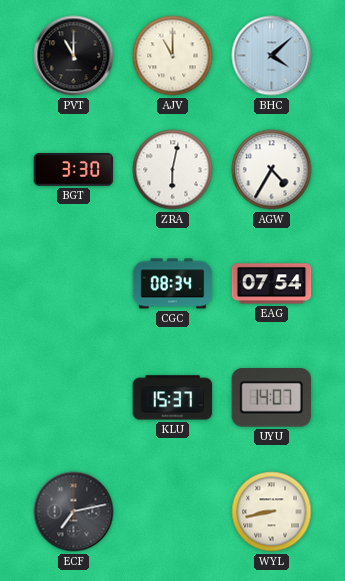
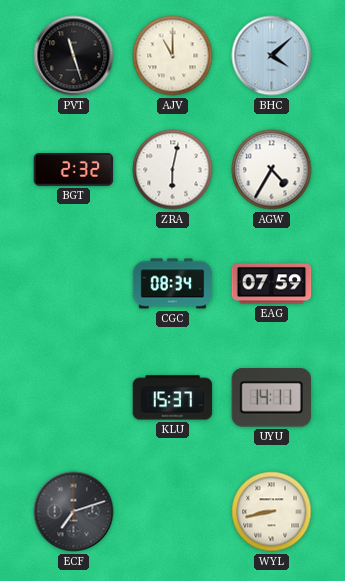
PVT: 11:00 -> 11:27
BGT: 3:30 -> 2:32
EAG: 07:54 -> 07:59
UYU: 14:07 -> 14:11
ECF: 7:13 -> 7:12
